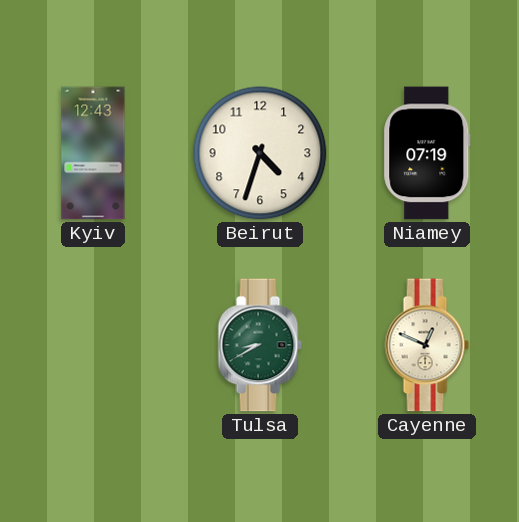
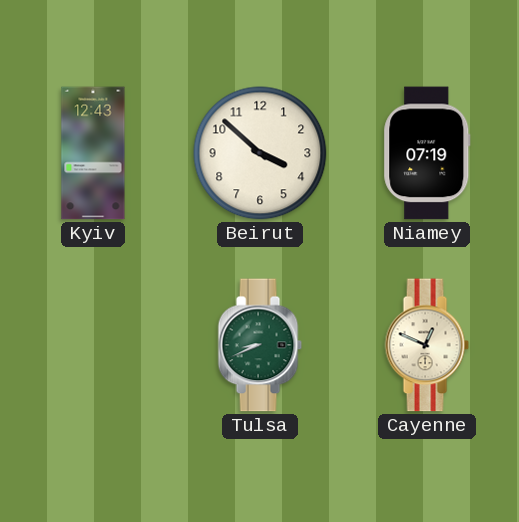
Beirut: 4:33 -> 3:52
Tulsa: 8:40 -> 8:41
